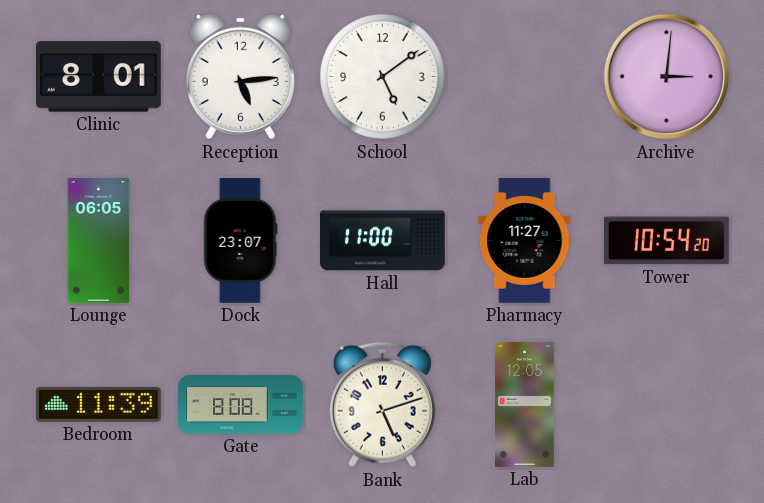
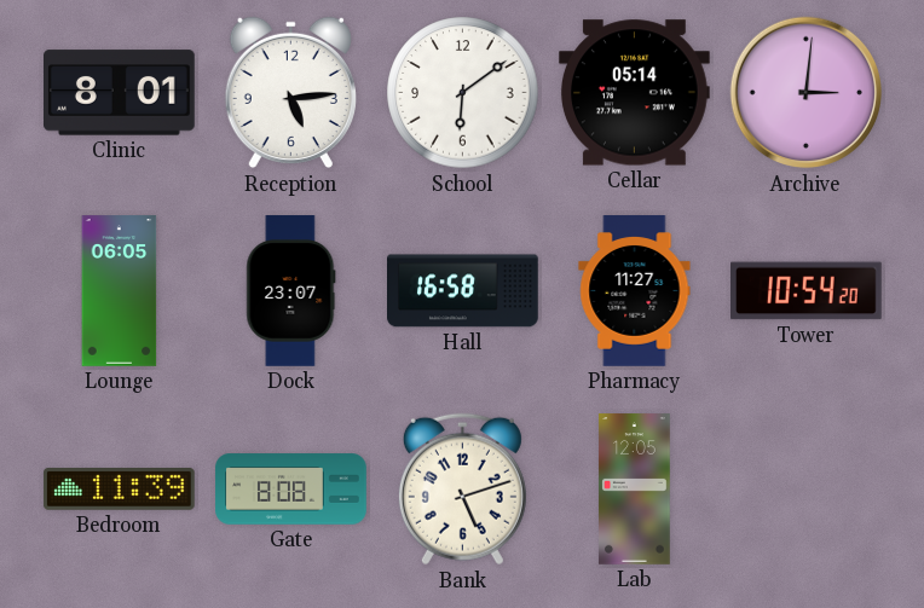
School: 5:09 -> 6:09
Cellar: none -> 05:14
Hall: 11:00 -> 16:58
